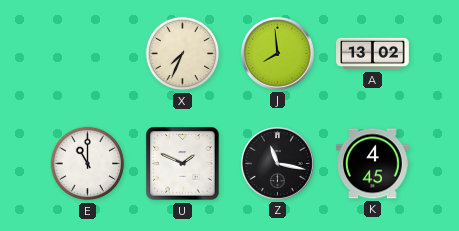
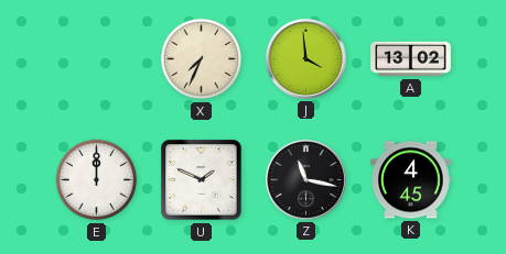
J: 7:59 -> 3:59
E: 11:00 -> 12:00
